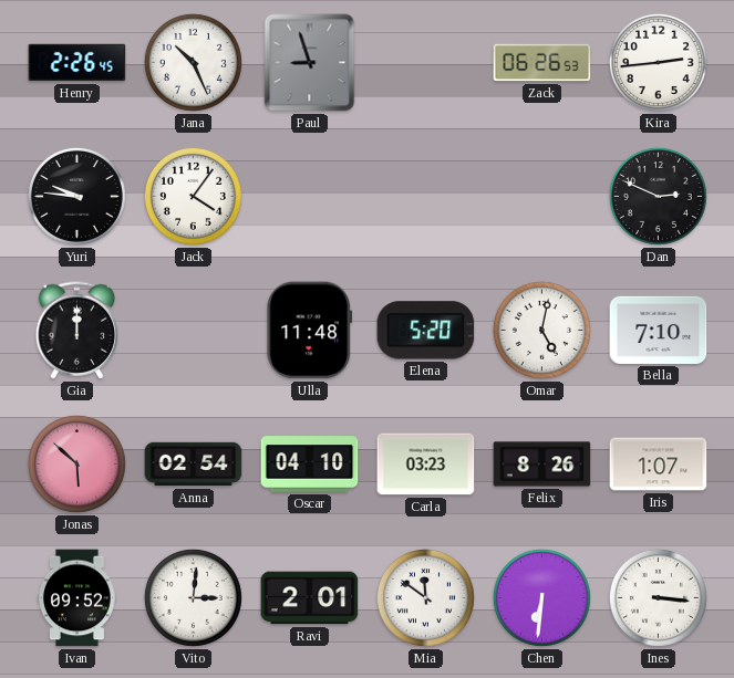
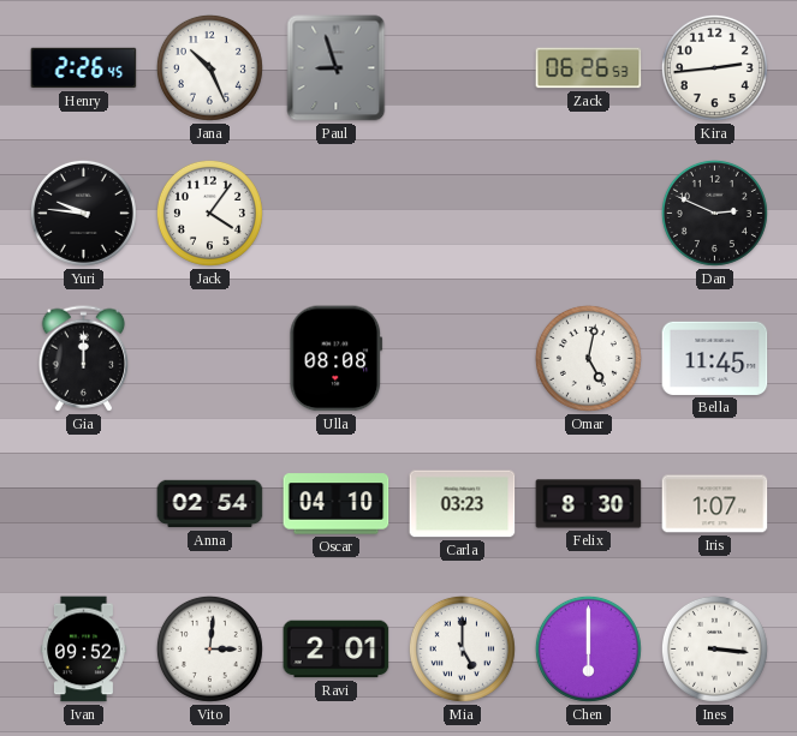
Ulla: 11:48 -> 08:08
Elena: 5:20 -> none
Bella: 7:10 -> 11:45
Jonas: 5:52 -> none
Felix: 8:26 -> 8:30
Mia: 11:51 -> 5:00
Chen: 6:31 -> 6:00
